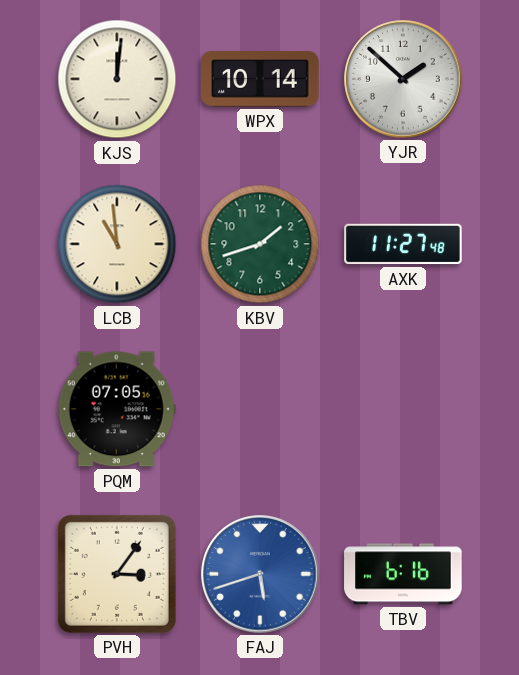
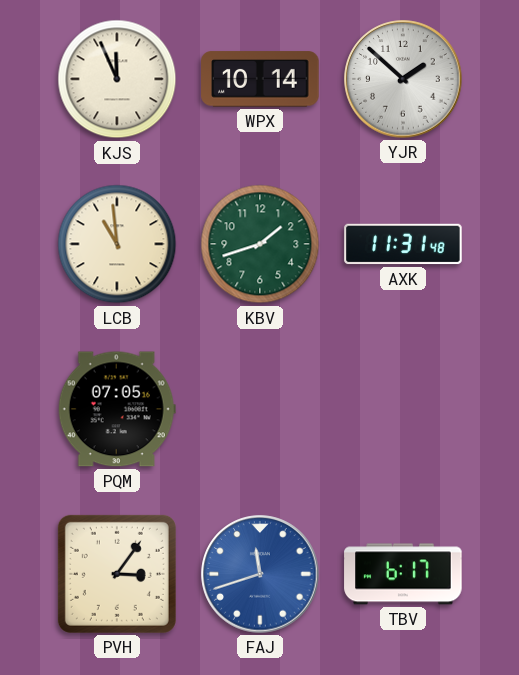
KJS: 12:01 -> 11:56
AXK: 11:27 -> 11:31
FAJ: 5:42 -> 11:42
TBV: 6:16 -> 6:17
